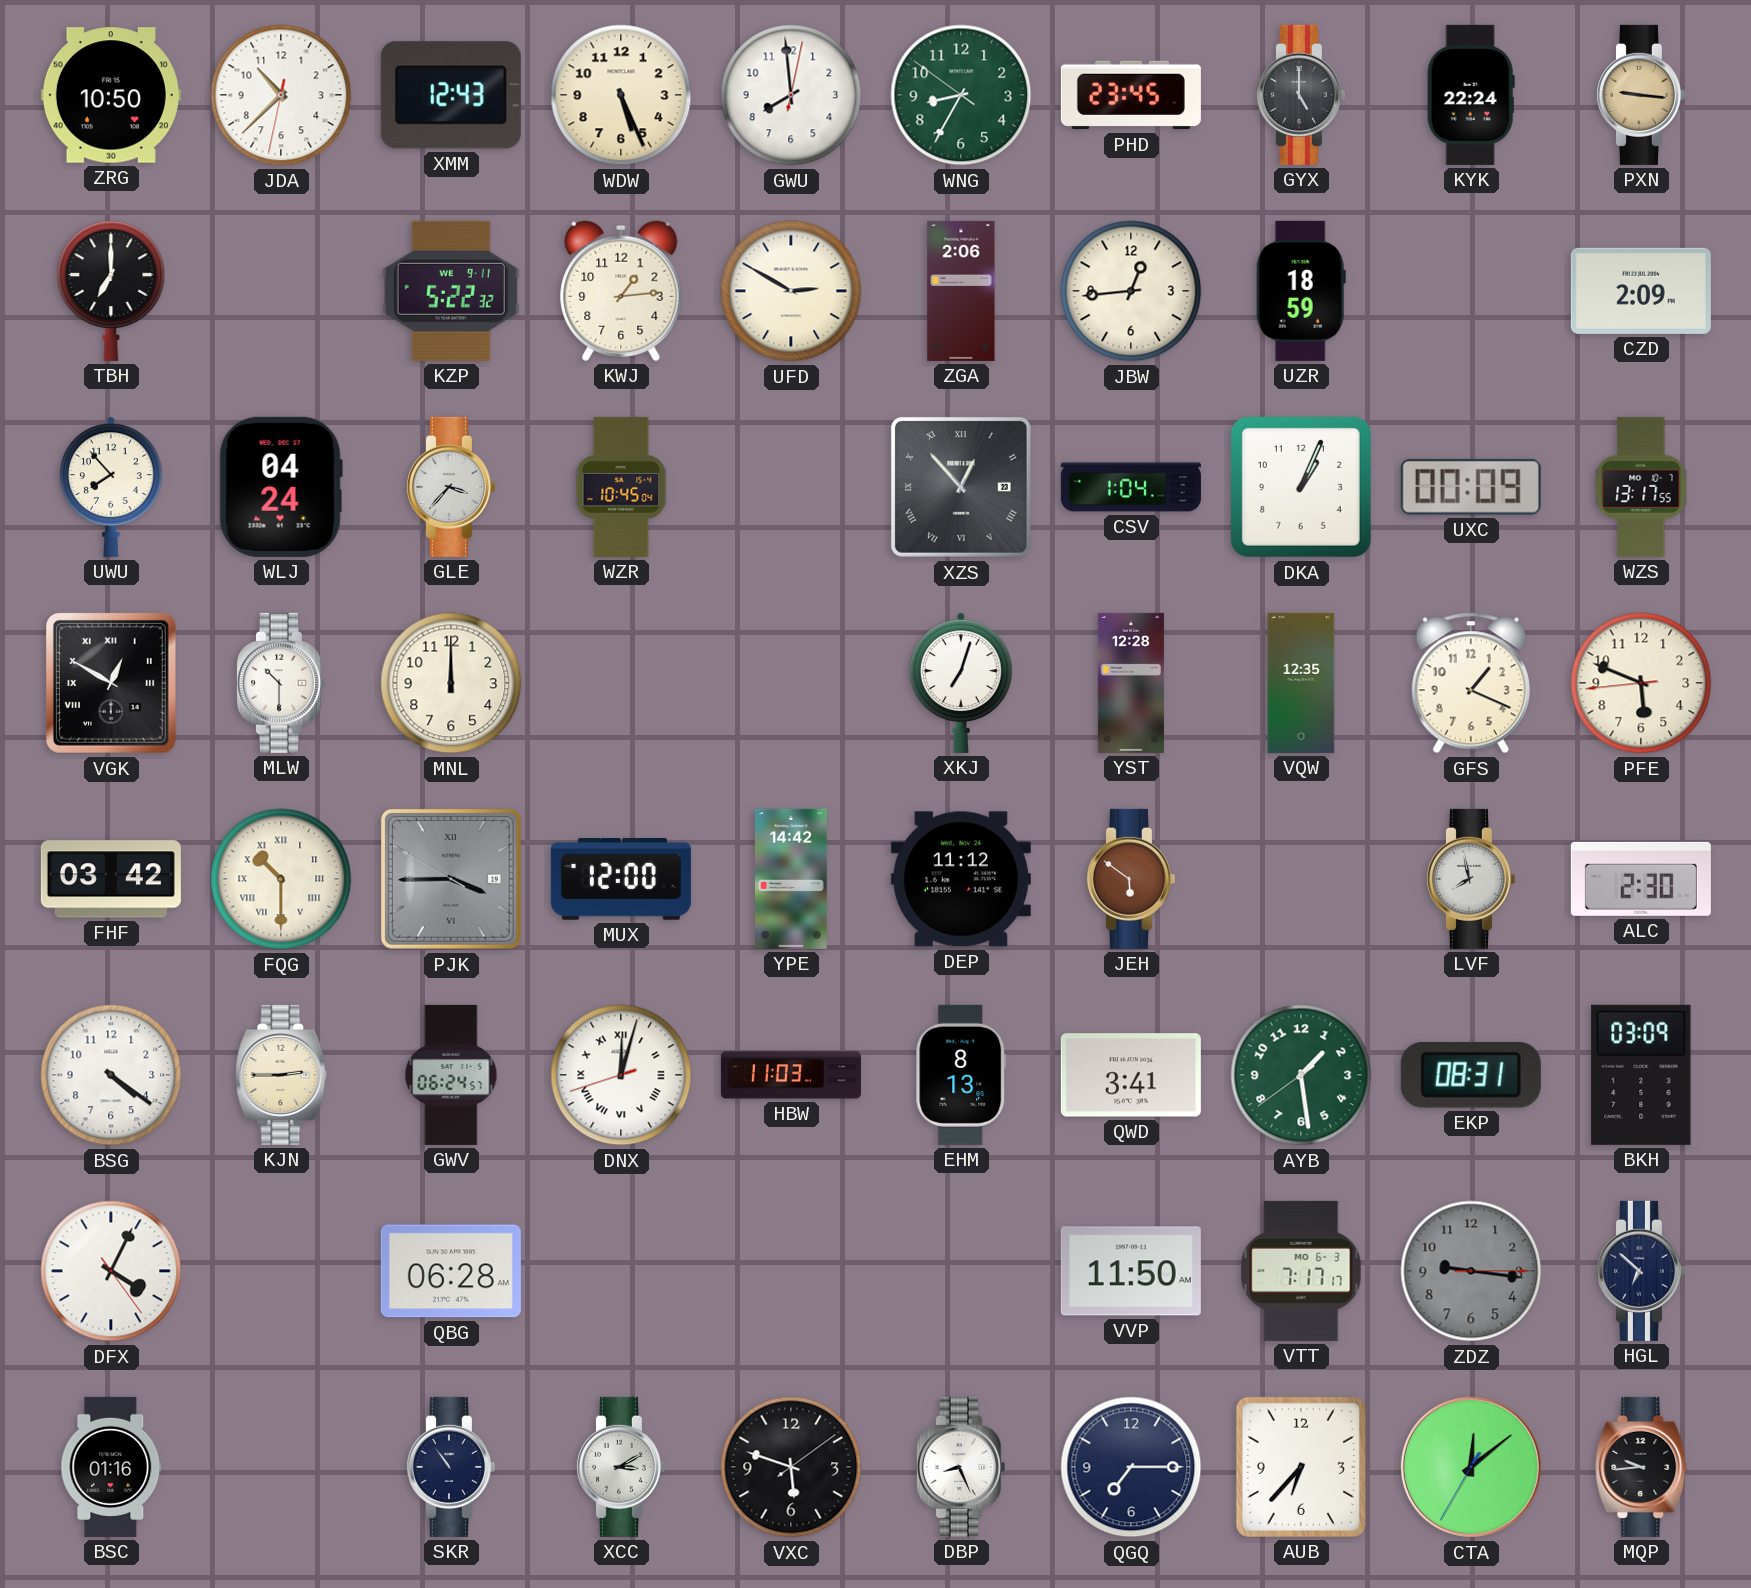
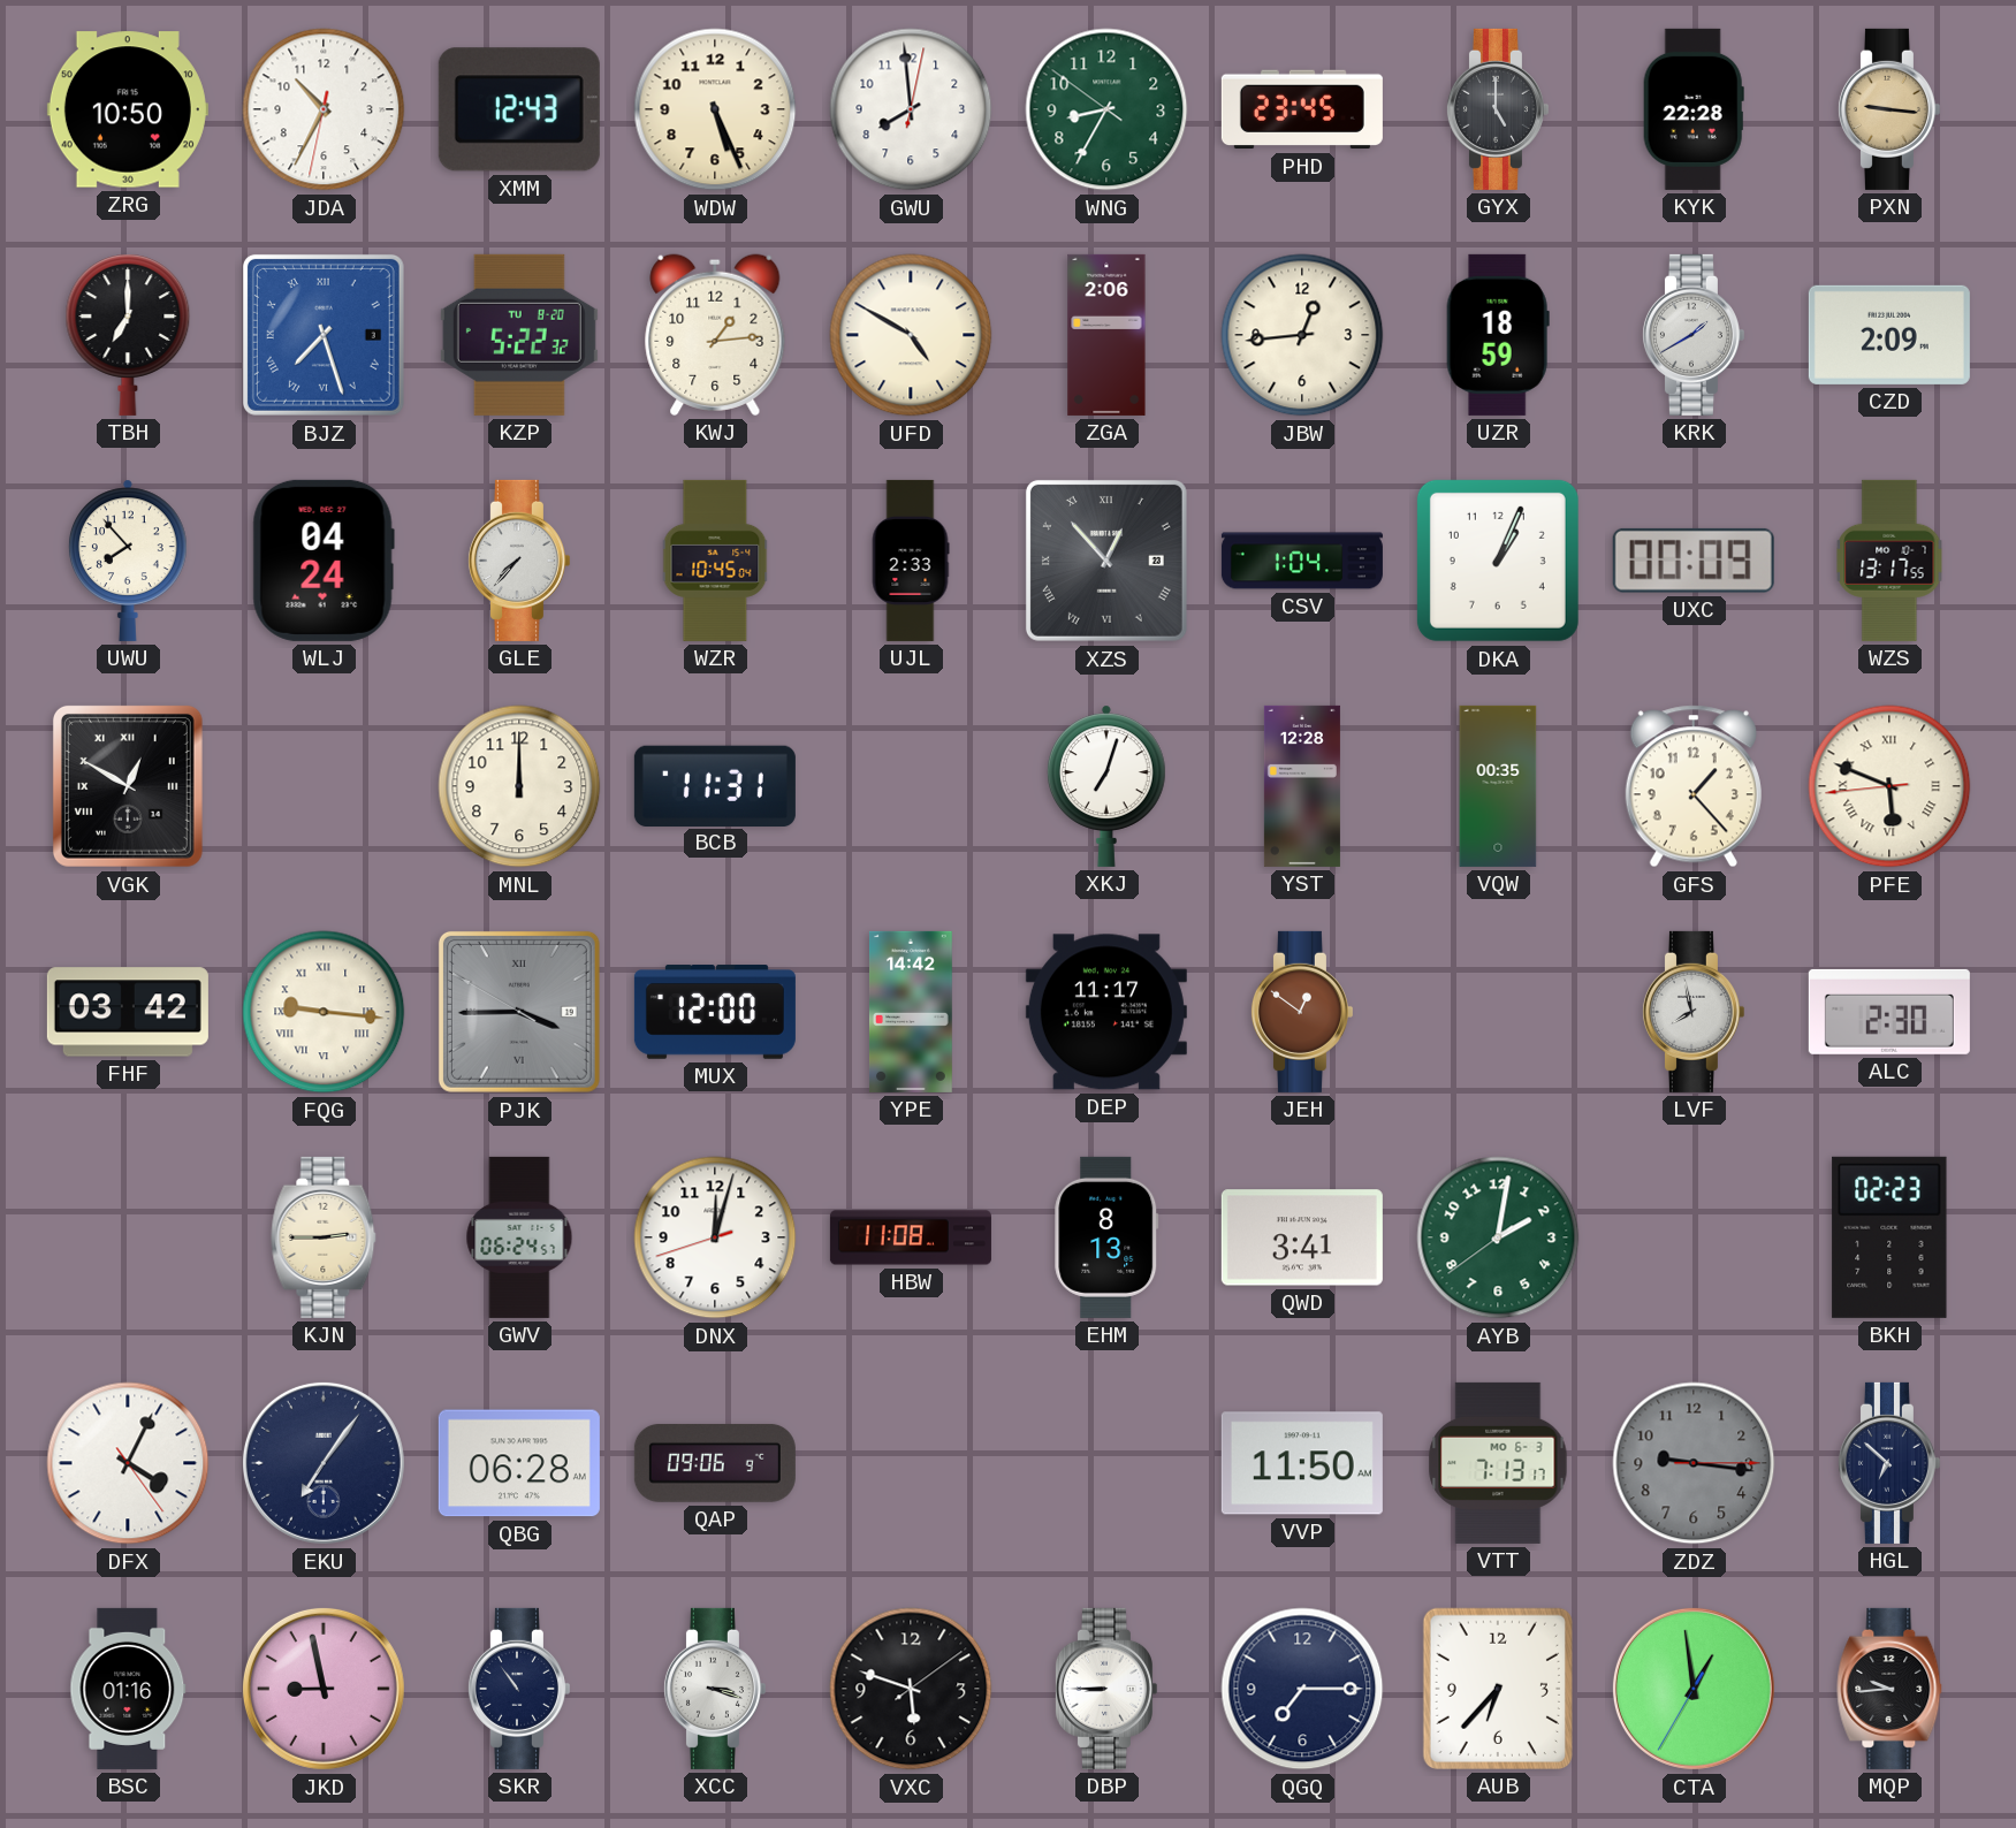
JDA: 10:37 -> 10:34
KYK: 22:24 -> 22:28
BJZ: none -> 7:27
KZP date: WE 9-11 -> TU 8-20
UFD: 2:50 -> 4:50
KRK: none -> 1:40
GLE: 3:37 -> 7:37
UJL: none -> 2:33
MLW: 10:30 -> none
BCB: none -> 11:31
VQW: 12:35 -> 00:35
GFS: 1:19 -> 1:23
PFE numerals: Arabic -> Roman
FQG: 10:30 -> 9:16
DEP: 11:12 -> 11:17
JEH: 5:51 -> 12:51
BSG: 4:21 -> none
DNX numerals: Roman -> Arabic
HBW: 11:03 -> 11:08
AYB: 1:28 -> 2:01
EKP: 08:31 -> none
BKH: 03:09 -> 02:23
EKU: none -> 7:06
QAP: none -> 09:06
VTT: 7:17 -> 7:13
JKD: none -> 8:58
XCC: 3:10 -> 3:18
DBP: 8:26 -> 8:45
CTA: 12:08 -> 12:58
